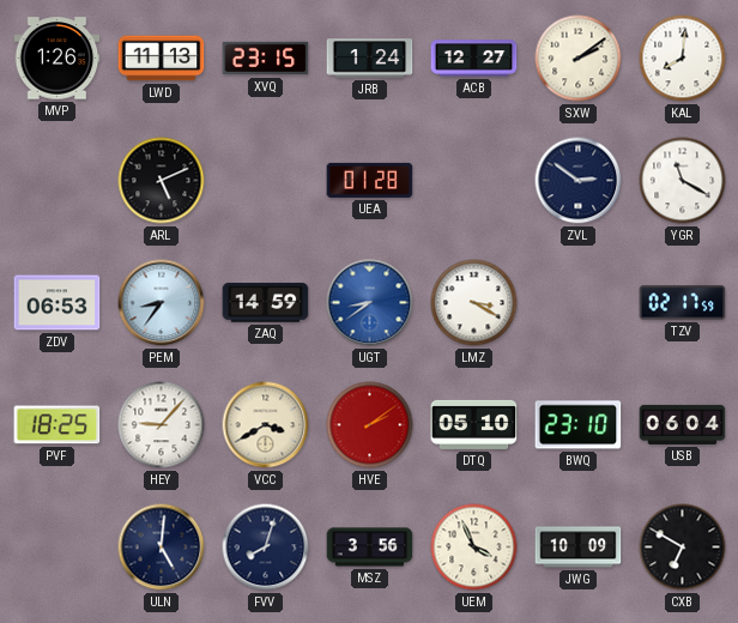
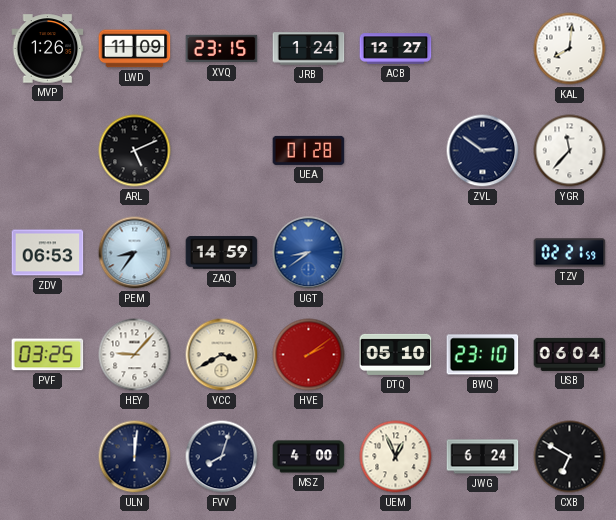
LWD: 11:13 -> 11:09
SXW: 2:09 -> none
YGR: 11:20 -> 11:37
LMZ: 3:20 -> none
TZV: 02:17 -> 02:21
PVF: 18:25 -> 03:25
ULN: 5:01 -> 12:01
MSZ: 3:56 -> 4:00
UEM: 3:56 -> 12:56
JWG: 10:09 -> 6:24
